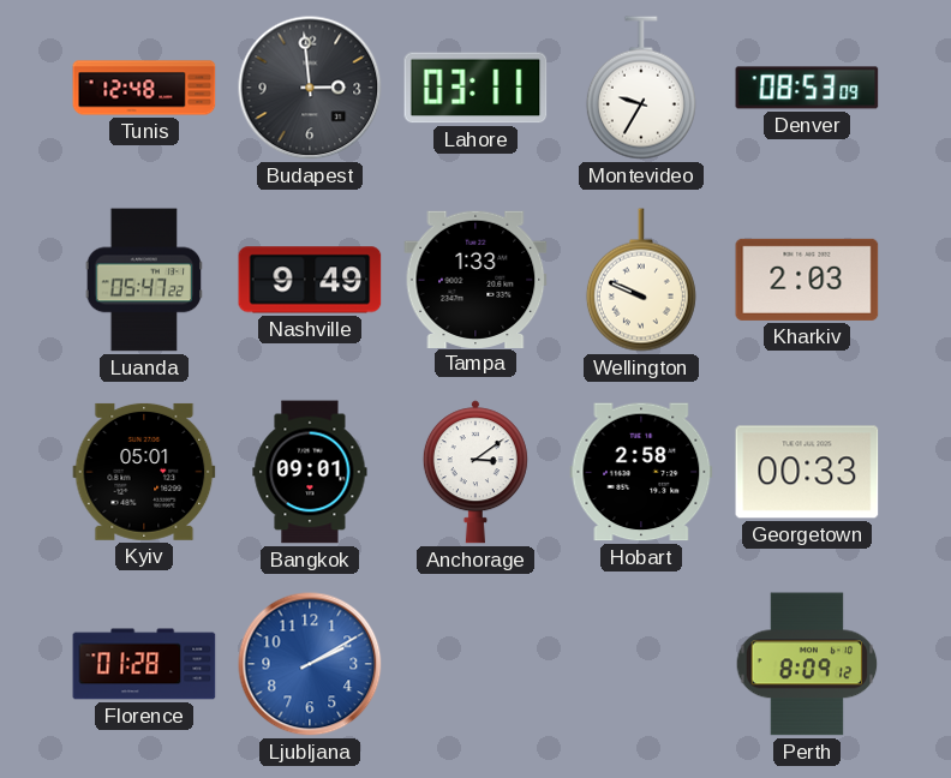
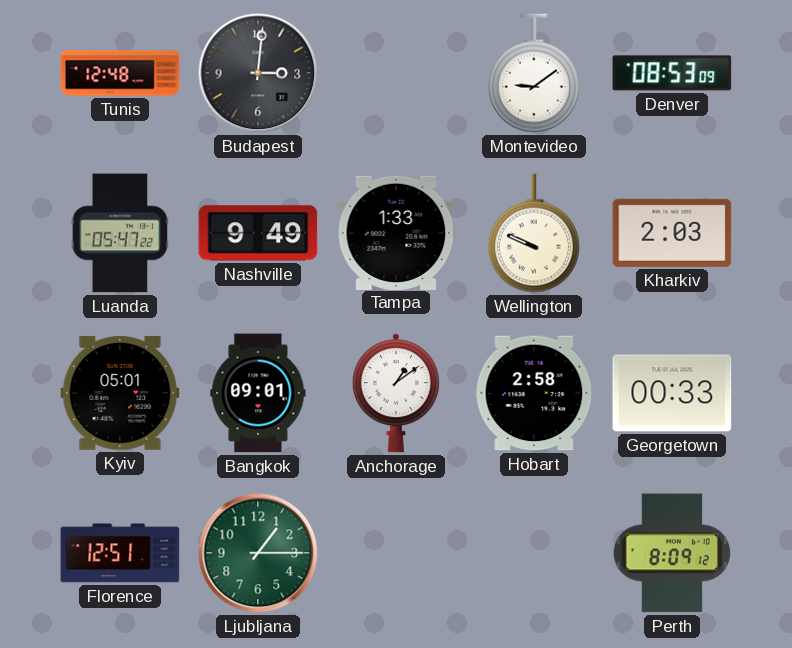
Budapest: 2:59 -> 3:01
Lahore: 03:11 -> none
Montevideo: 9:35 -> 9:09
Anchorage: 3:09 -> 1:09
Florence: 01:28 -> 12:51
Ljubljana: 2:10 -> 1:15
Ljubljana dial: blue -> green
